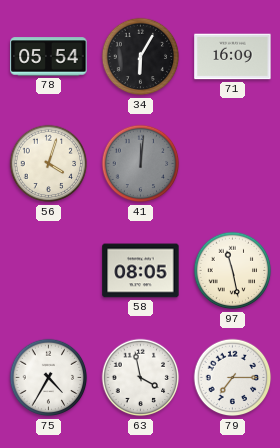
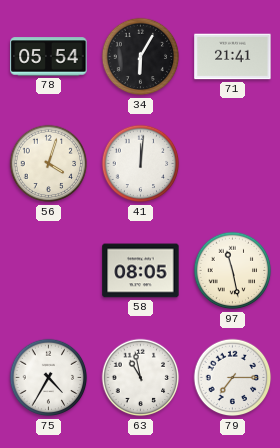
71: 16:09 -> 21:41
41 dial: grey -> white
63: 3:58 -> 10:58
